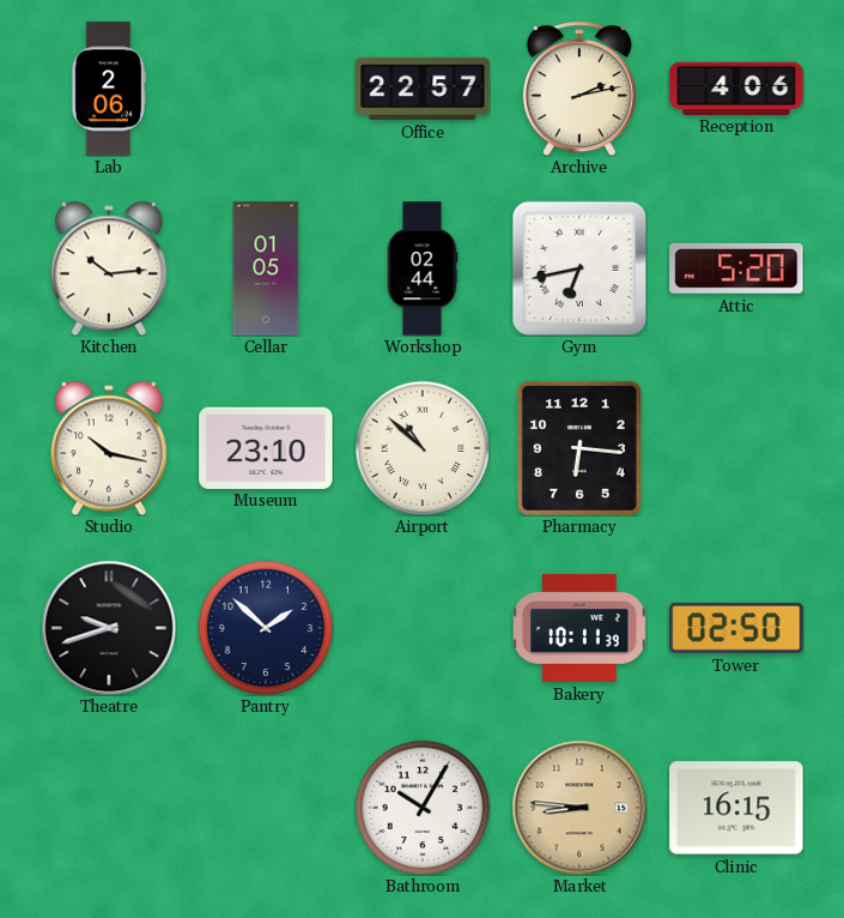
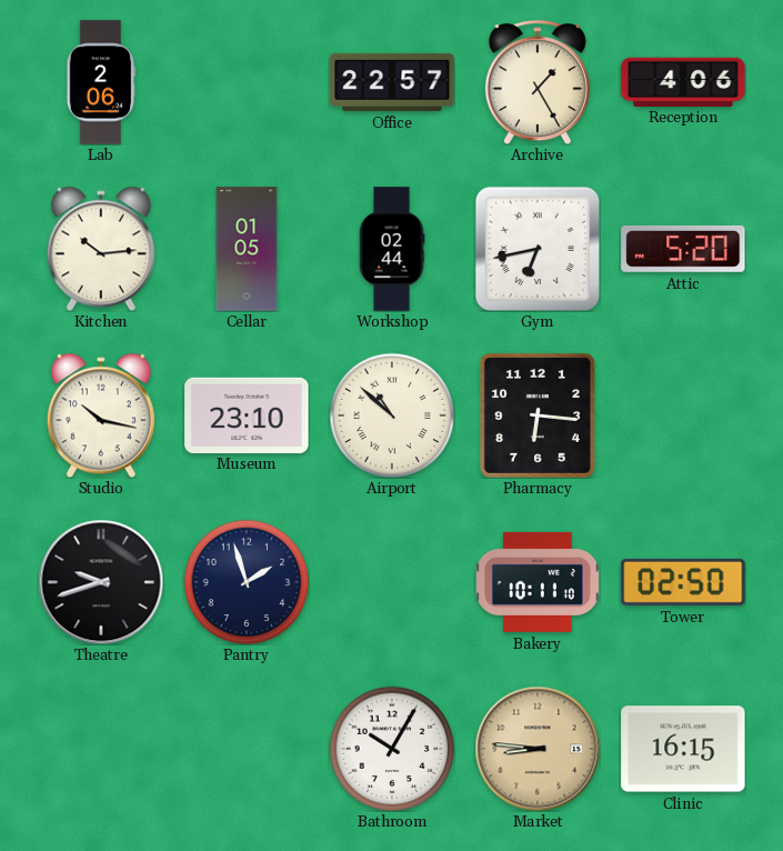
Archive: 2:13 -> 1:25
Pantry: 1:52 -> 1:57
Bakery: 10:11:39 -> 10:11:10
